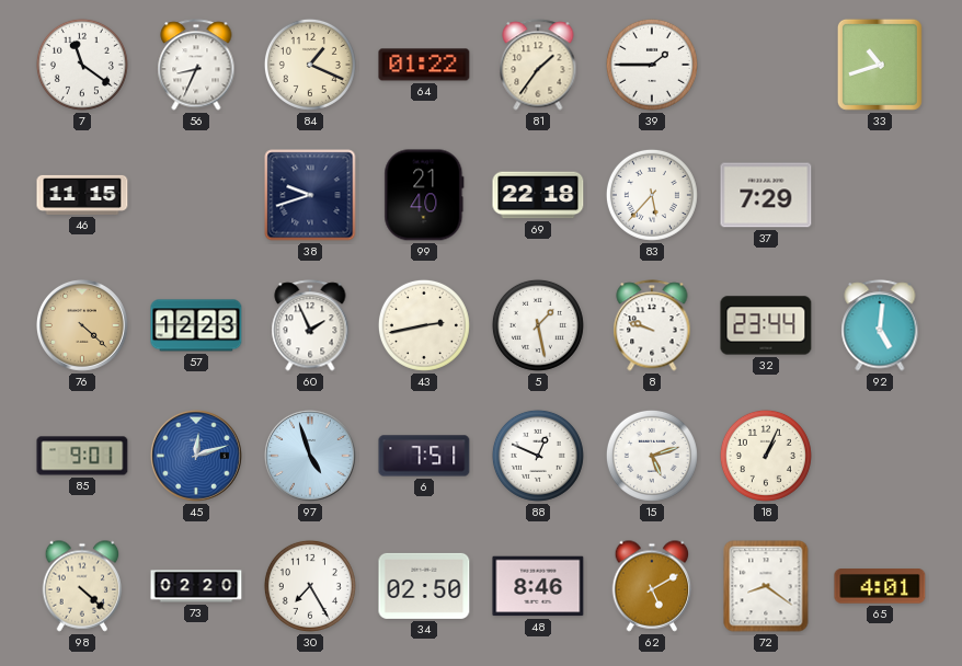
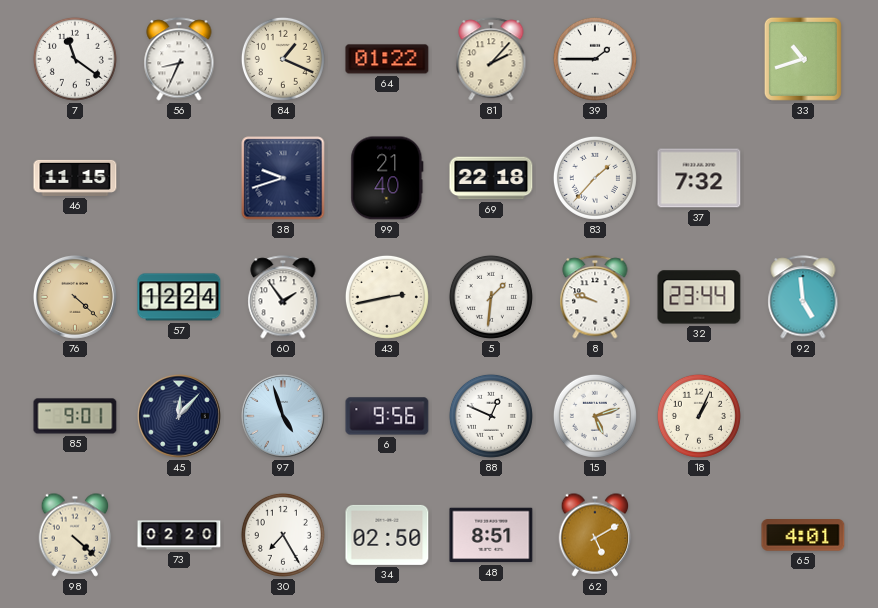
81: 1:36 -> 2:07
83: 5:37 -> 1:37
37: 7:29 -> 7:32
57: 12:23 -> 12:24
60: 1:56 -> 1:54
5: 1:28 -> 1:31
92: 5:01 -> 4:59
45: 12:12 -> 12:07
45 dial: blue -> navy
6: 7:51 -> 9:56
48: 8:46 -> 8:51
72: 8:21 -> none
